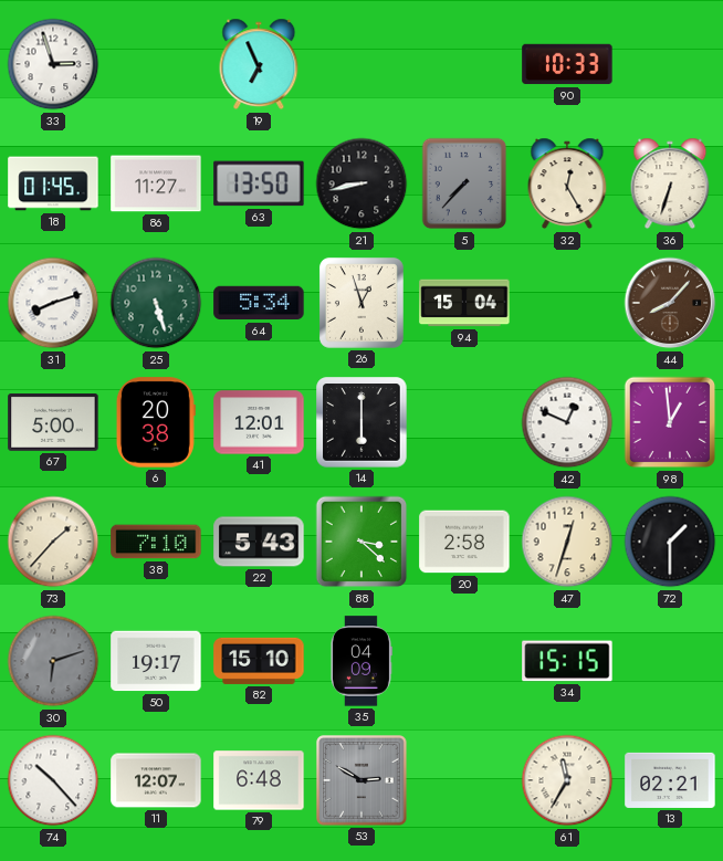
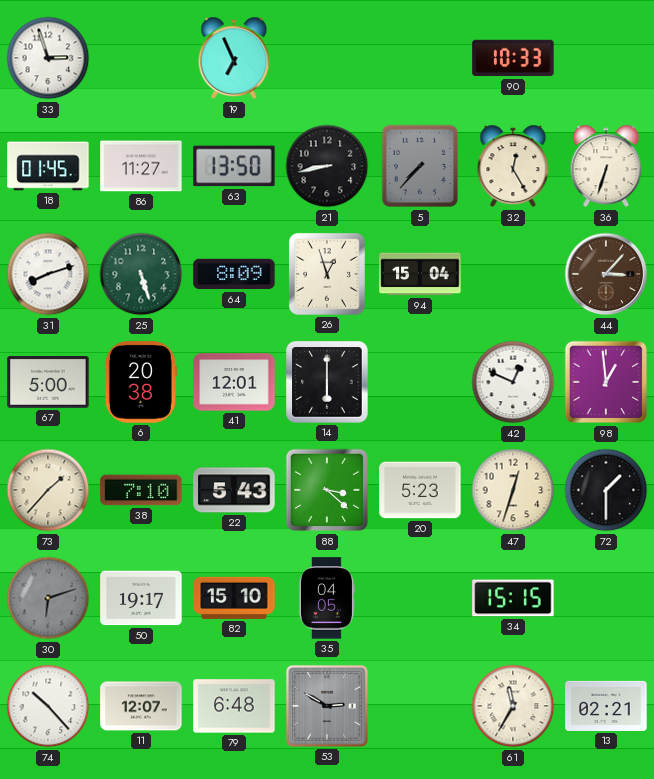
64: 5:34 -> 8:09
44: 8:07 -> 3:07
20: 2:58 -> 5:23
35: 04:09 -> 04:05
